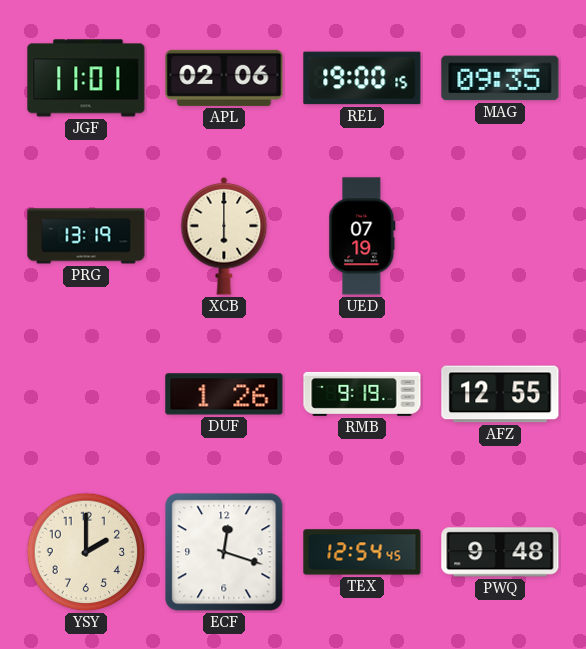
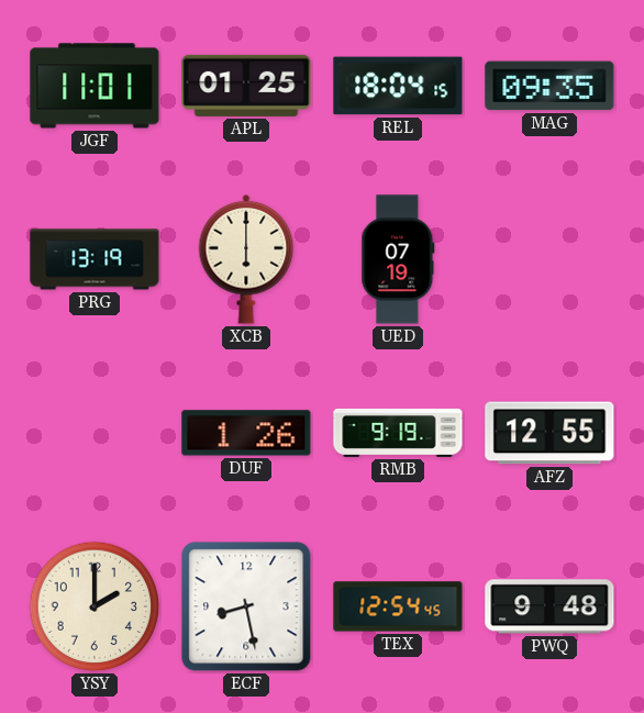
APL: 02:06 -> 01:25
REL: 19:00 -> 18:04
ECF: 12:18 -> 8:28
